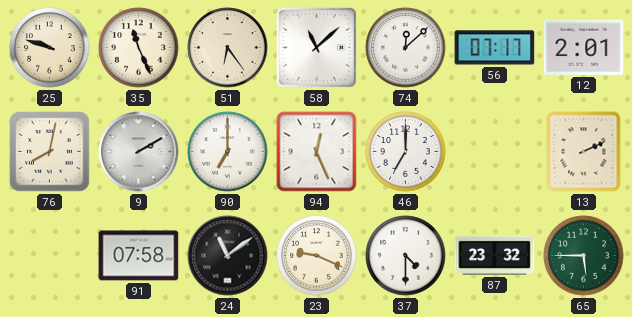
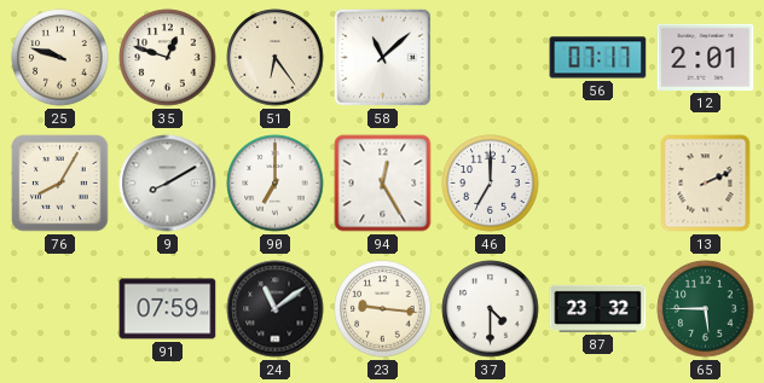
35: 11:26 -> 12:48
74: 12:08 -> none
76: 8:02 -> 8:05
9: 2:10 -> 8:10
94: 12:26 -> 12:25
91: 07:58 -> 07:59
23: 9:19 -> 9:16
